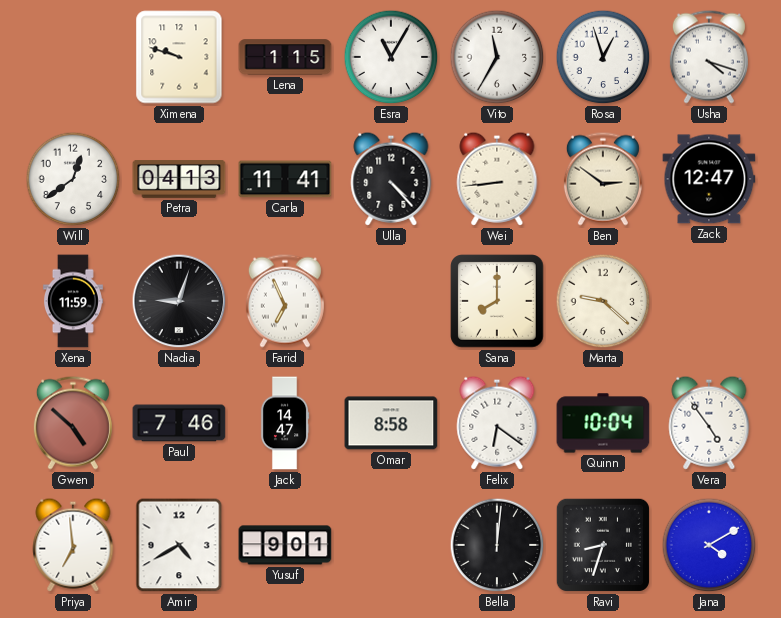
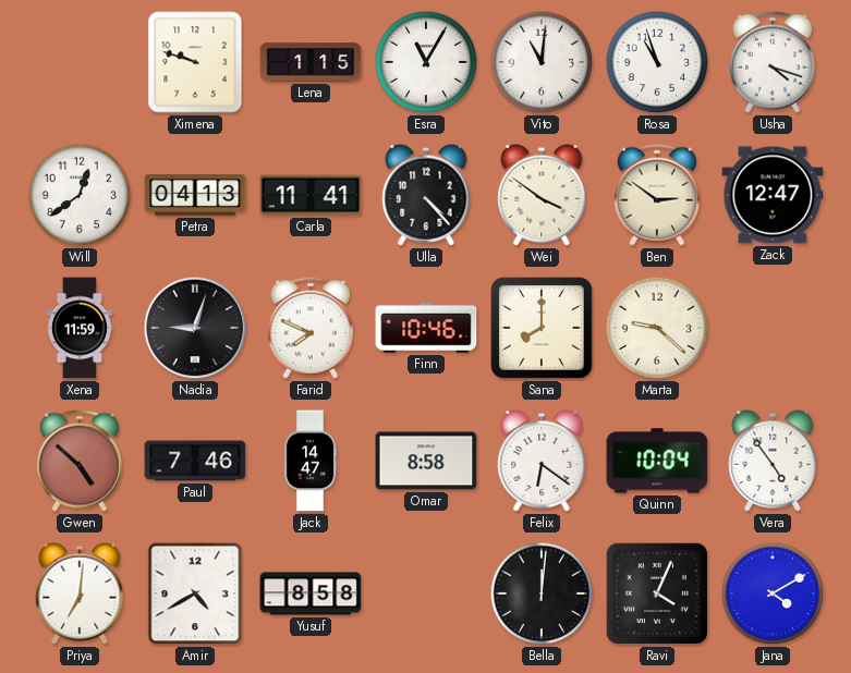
Vito: 11:35 -> 11:01
Rosa: 12:57 -> 10:57
Wei: 8:44 -> 3:51
Farid: 6:56 -> 7:49
Finn: none -> 10:46
Priya: 6:59 -> 7:01
Yusuf: 9:01 -> 8:58
Ravi: 8:33 -> 4:04
